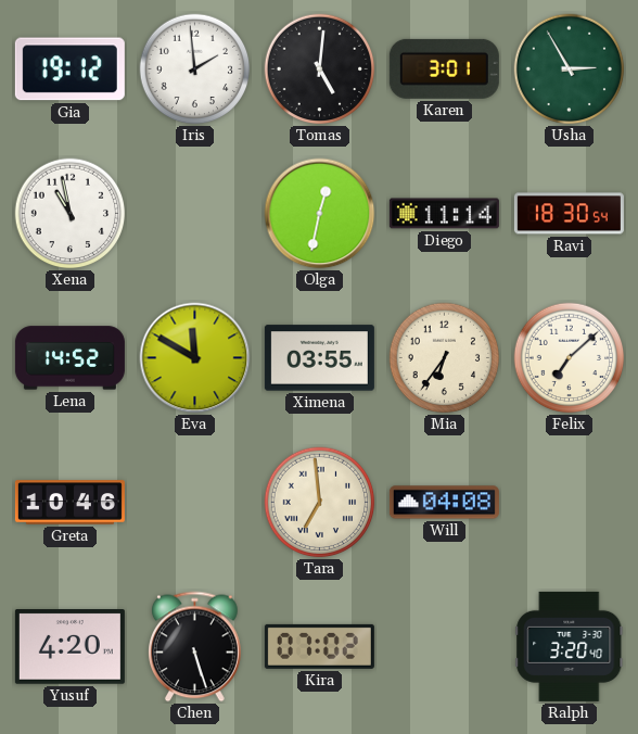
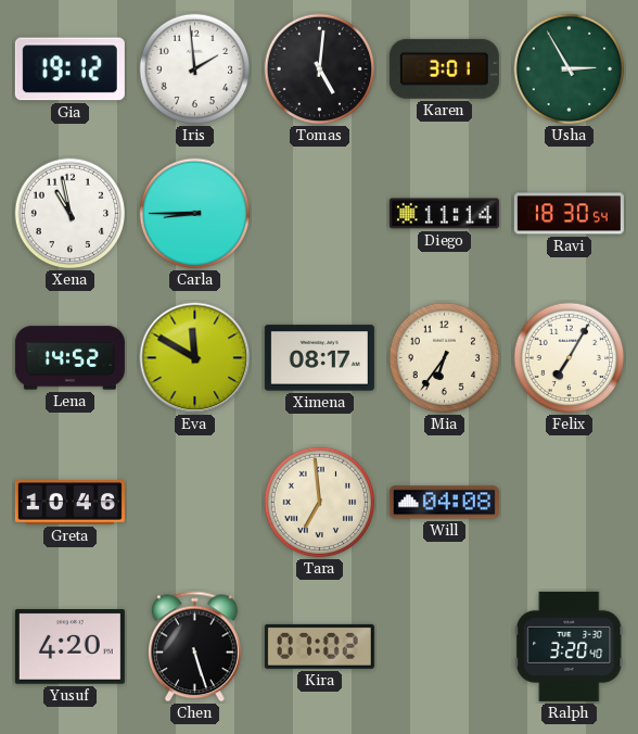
Carla: none -> 8:45
Olga: 12:32 -> none
Ximena: 03:55 -> 08:17
Felix: 7:08 -> 7:05
